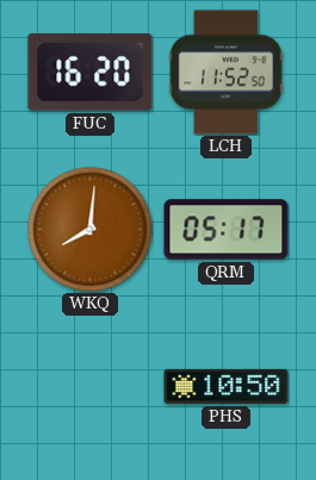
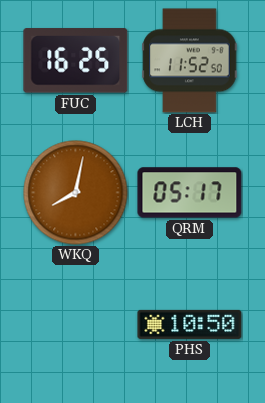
FUC: 16:20 -> 16:25
WKQ: 8:01 -> 8:02
